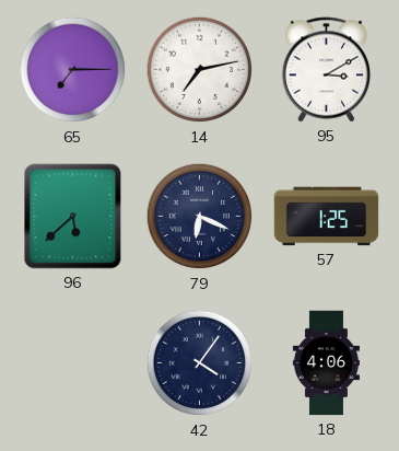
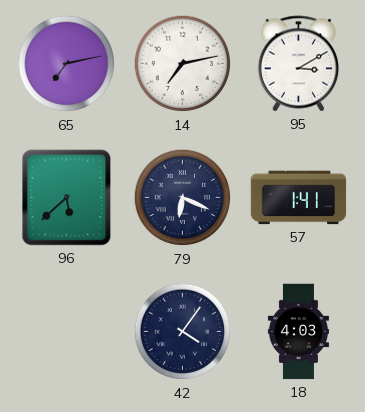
65: 7:15 -> 7:13
57: 1:25 -> 1:41
18: 4:06 -> 4:03
